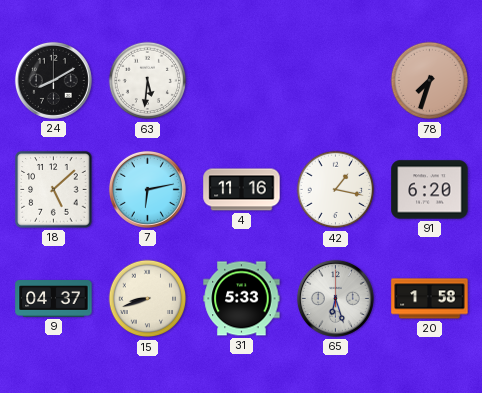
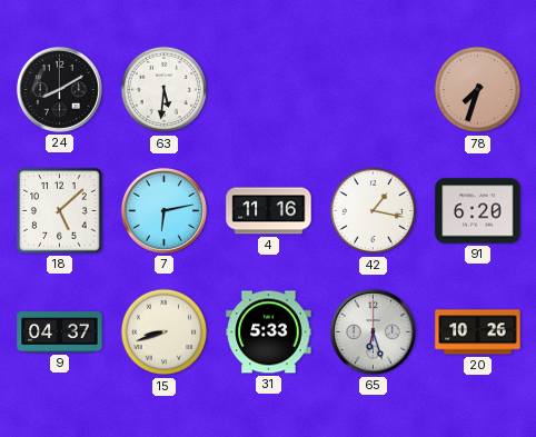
20: 1:58 -> 10:26
